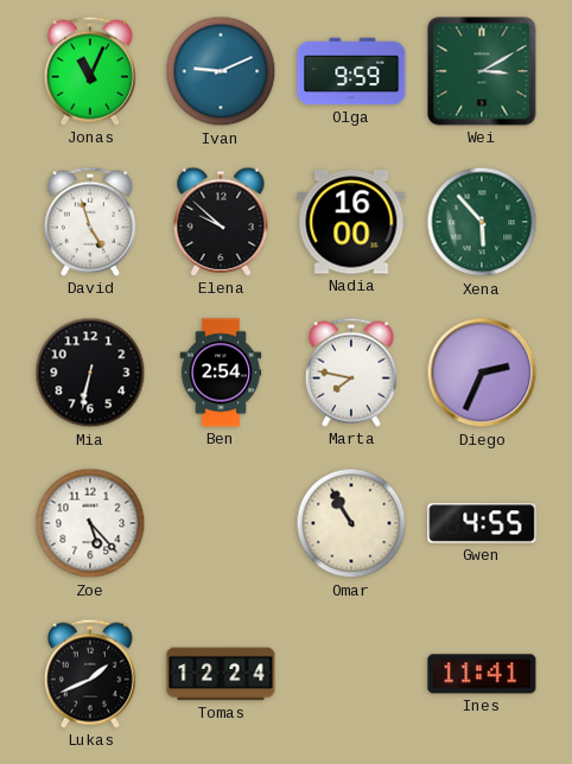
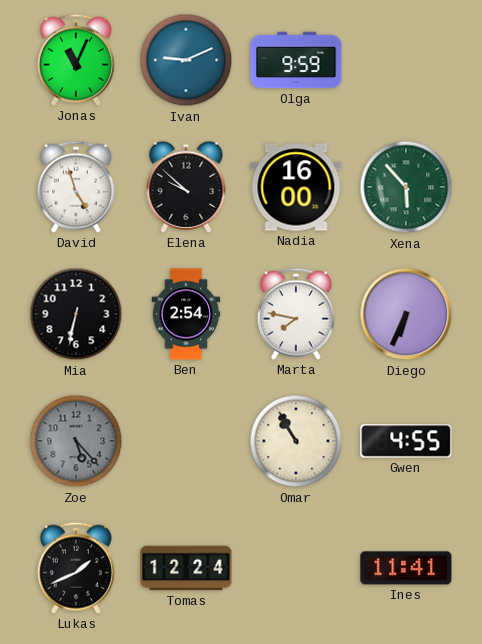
Wei: 3:10 -> none
Diego: 2:34 -> 6:34
Zoe dial: white -> grey
